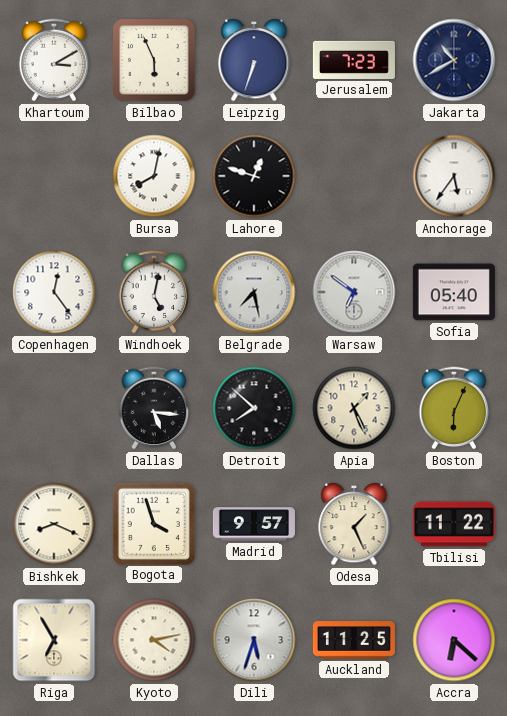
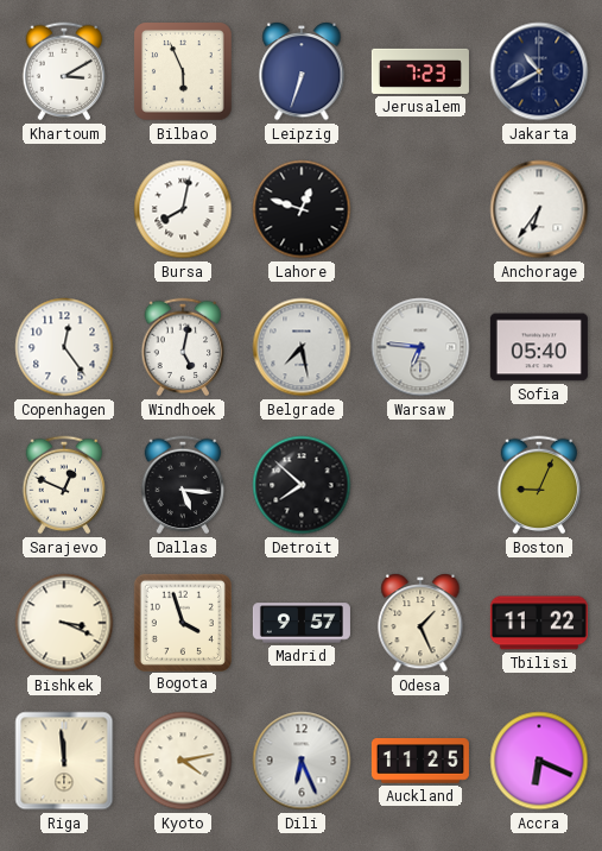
Anchorage: 5:36 -> 6:36
Warsaw: 6:51 -> 6:46
Sarajevo: none -> 12:49
Apia: 1:26 -> none
Boston: 6:04 -> 9:04
Bishkek: 8:19 -> 3:19
Riga: 6:55 -> 11:59
Dili: 5:33 -> 6:26
Accra: 6:22 -> 6:19
